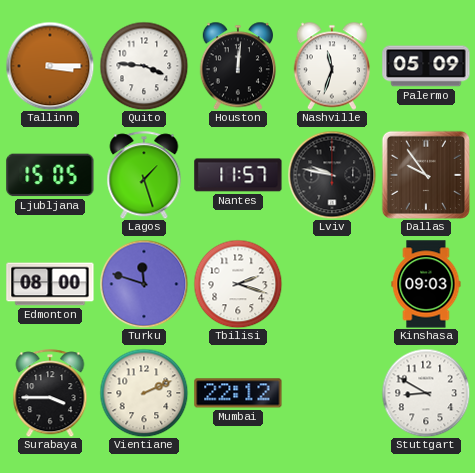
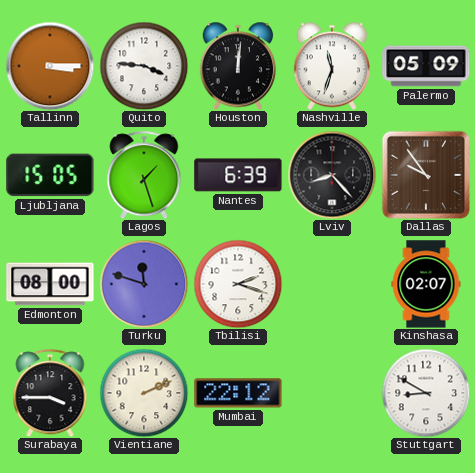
Nantes: 11:57 -> 6:39
Lviv: 9:47 -> 8:23
Kinshasa: 09:03 -> 02:07
